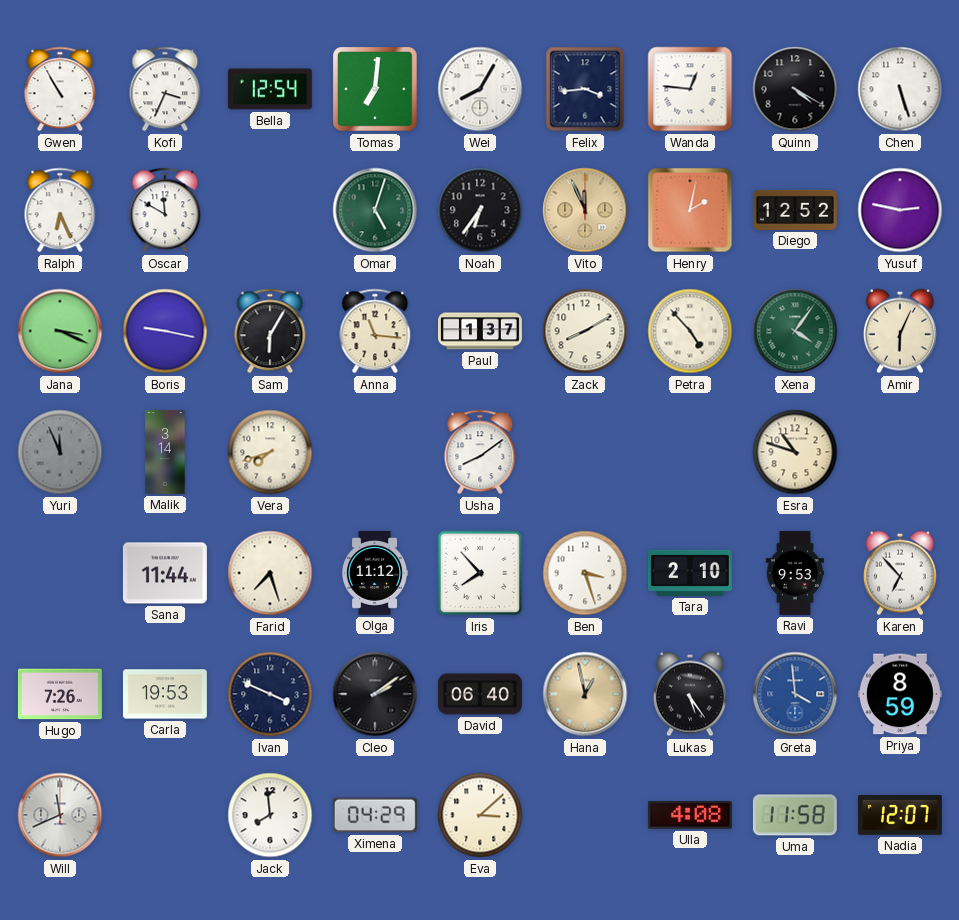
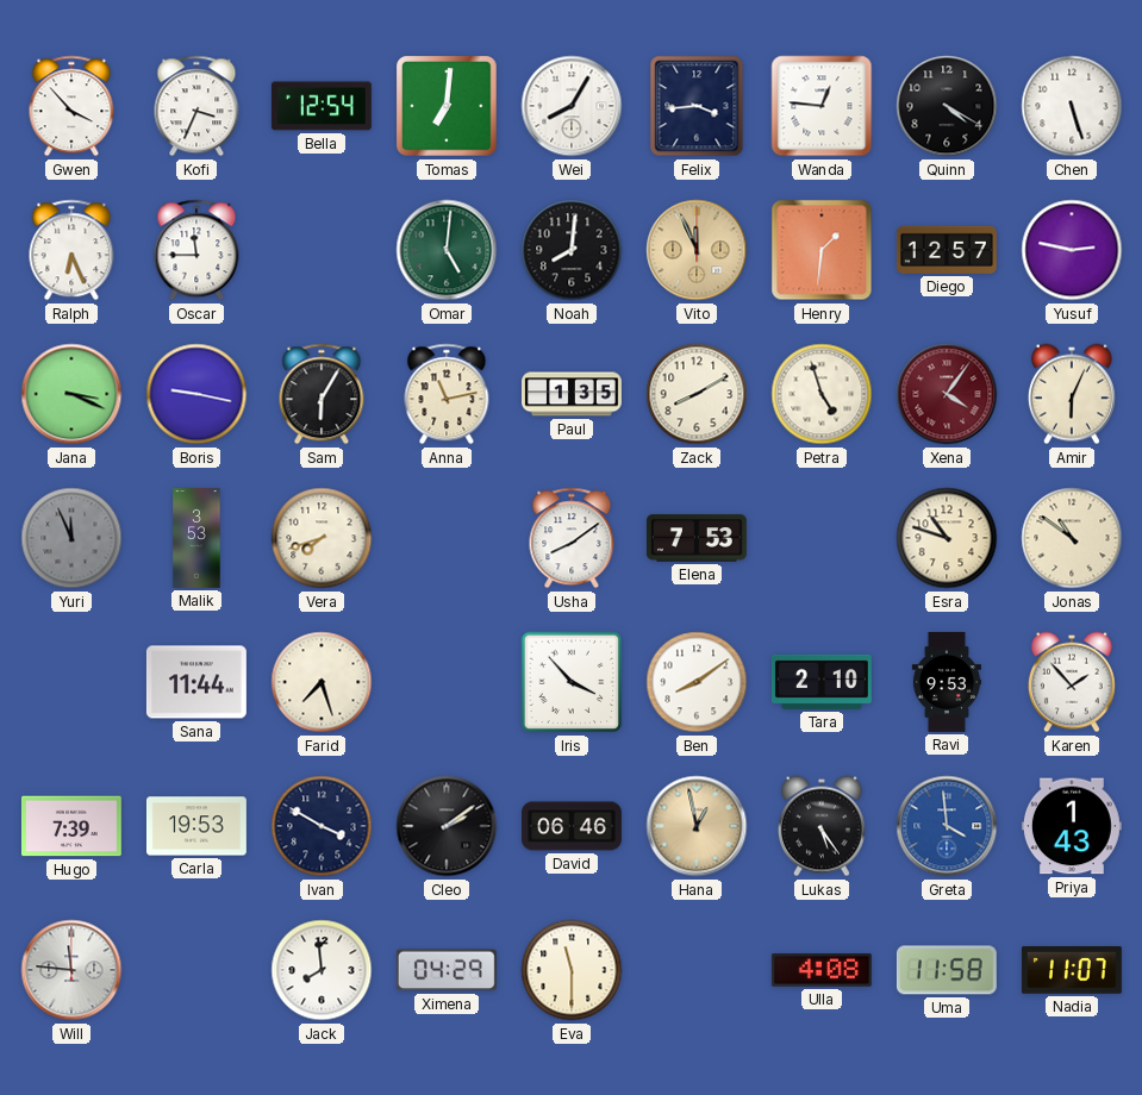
Gwen: 10:55 -> 3:53
Oscar: 11:50 -> 11:45
Omar: 5:03 -> 5:01
Noah: 6:36 -> 8:01
Henry: 2:02 -> 1:31
Diego: 12:52 -> 12:57
Anna: 11:16 -> 11:13
Paul: 1:37 -> 1:35
Petra: 4:53 -> 4:57
Xena dial: green -> burgundy
Malik: 3:14 -> 3:53
Elena: none -> 7:53
Jonas: none -> 10:51
Olga: 11:12 -> none
Iris: 7:53 -> 3:53
Ben: 3:27 -> 8:09
Karen: 6:53 -> 1:53
Hugo: 7:26 -> 7:39
Ivan: 3:49 -> 3:50
David: 06:40 -> 06:46
Priya: 8:59 -> 1:43
Will: 11:41 -> 11:46
Eva: 3:08 -> 11:30
Nadia: 12:07 -> 11:07
